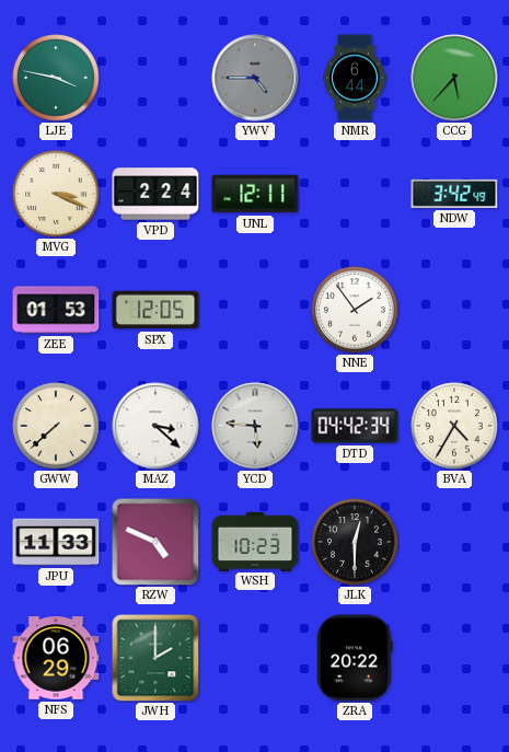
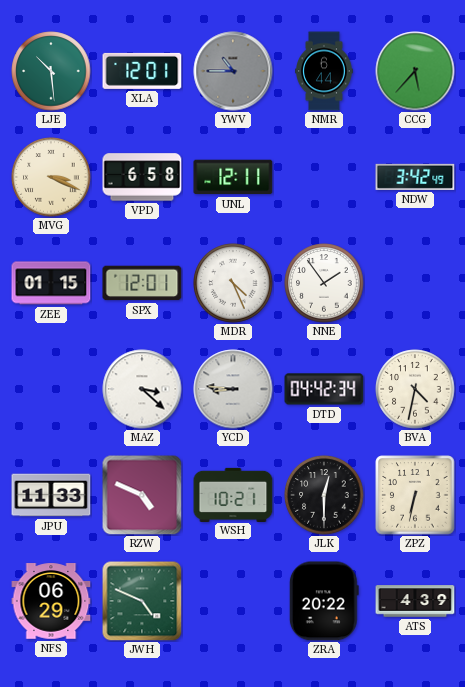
LJE: 3:47 -> 10:29
XLA: none -> 12:01
YWV: 4:45 -> 10:45
VPD: 2:24 -> 6:58
ZEE: 01:53 -> 01:15
SPX: 12:05 -> 12:01
MDR: none -> 4:26
GWW: 7:38 -> none
YCD: 5:46 -> 8:46
BVA: 4:35 -> 4:32
WSH: 10:23 -> 10:21
ZPZ: none -> 6:32
JWH: 2:00 -> 4:49
ATS: none -> 4:39
